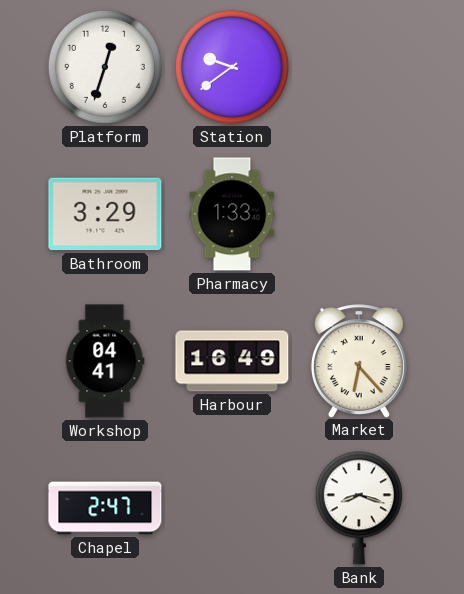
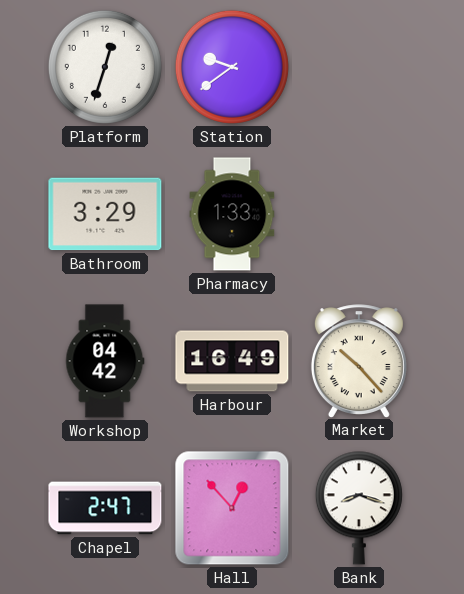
Workshop: 04:41 -> 04:42
Market: 6:23 -> 10:23
Hall: none -> 12:53
